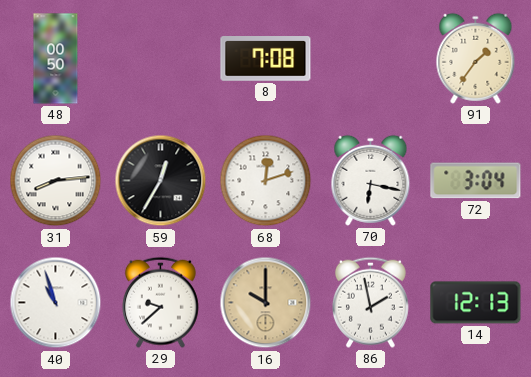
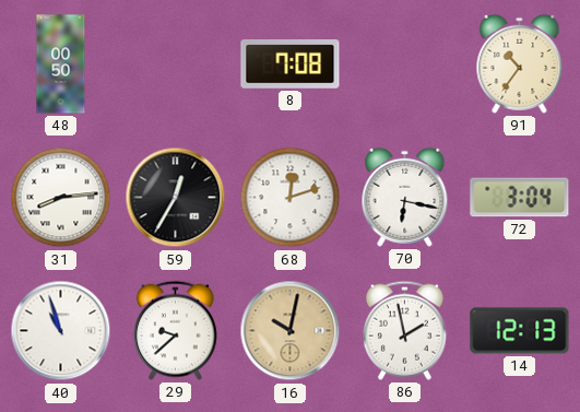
91: 1:36 -> 10:36
16: 10:00 -> 10:02
